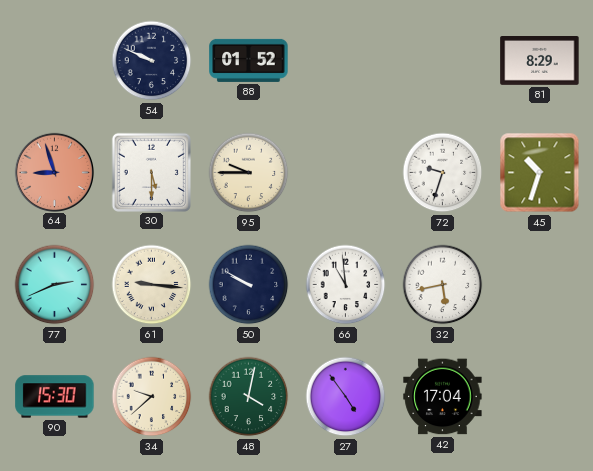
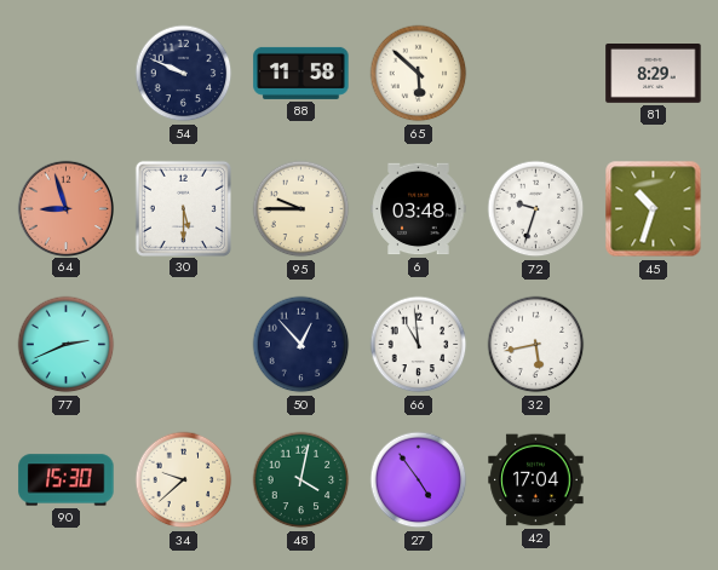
88: 01:52 -> 11:58
65: none -> 5:52
6: none -> 03:48
61: 9:16 -> none
50: 9:50 -> 12:53
